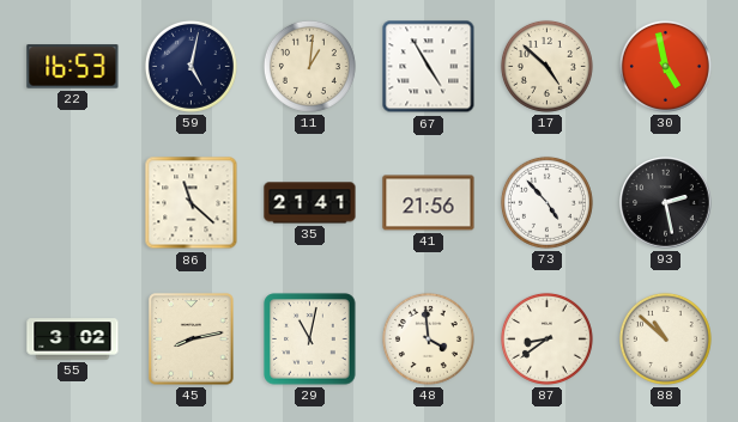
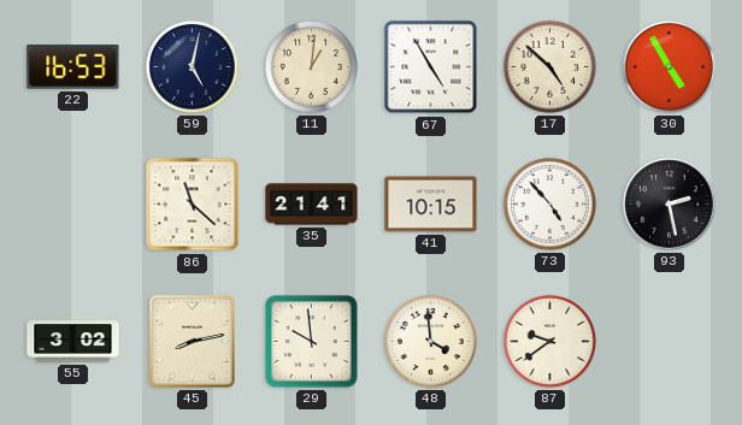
30: 4:58 -> 4:55
41: 21:56 -> 10:15
29: 11:02 -> 9:59
87: 8:39 -> 9:39
88: 10:52 -> none
